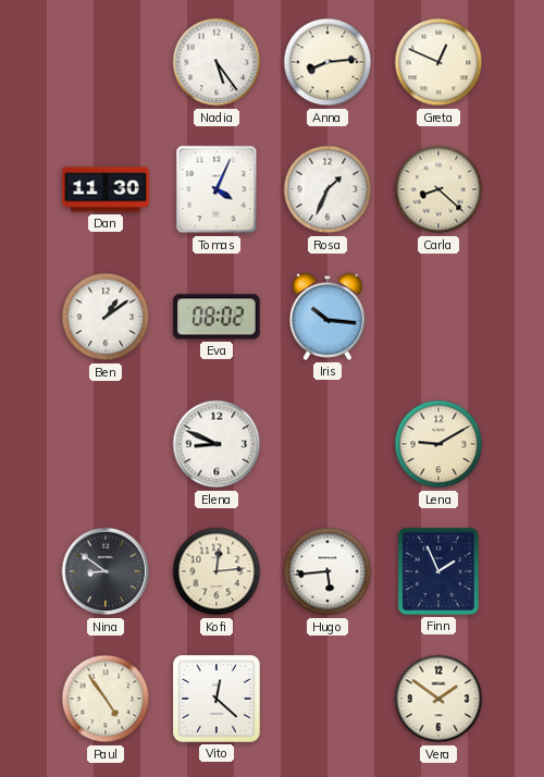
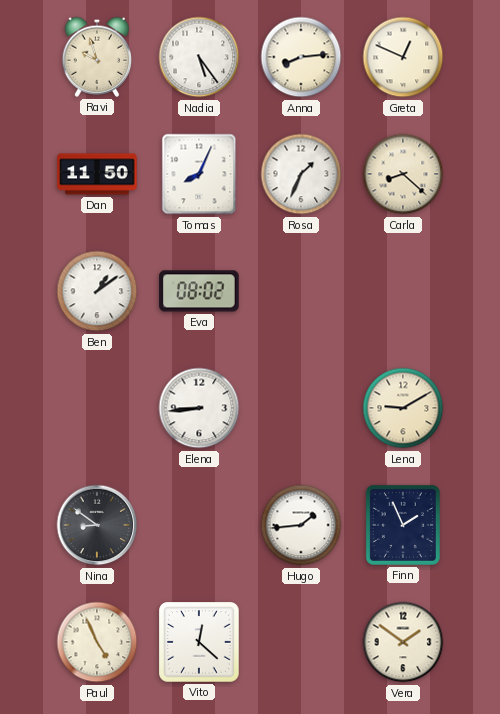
Ravi: none -> 9:57
Dan: 11:30 -> 11:50
Tomas: 4:04 -> 8:04
Iris: 10:16 -> none
Elena: 8:49 -> 8:44
Kofi: 12:14 -> none
Hugo: 5:44 -> 1:44
Paul: 4:54 -> 4:56
